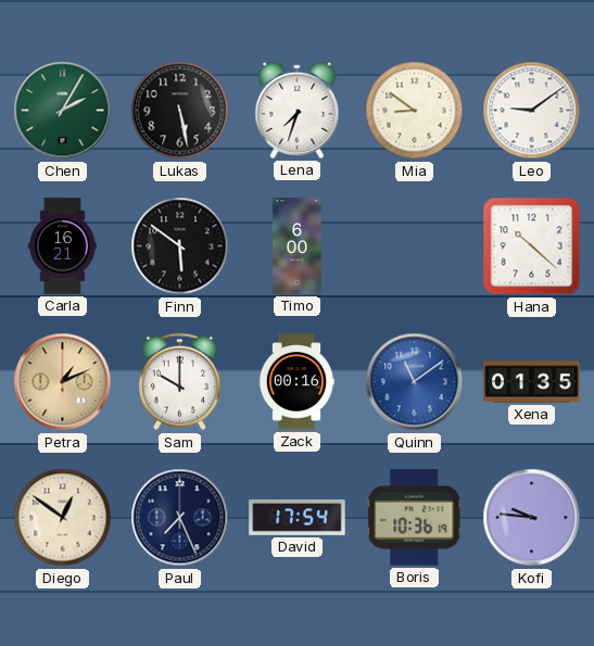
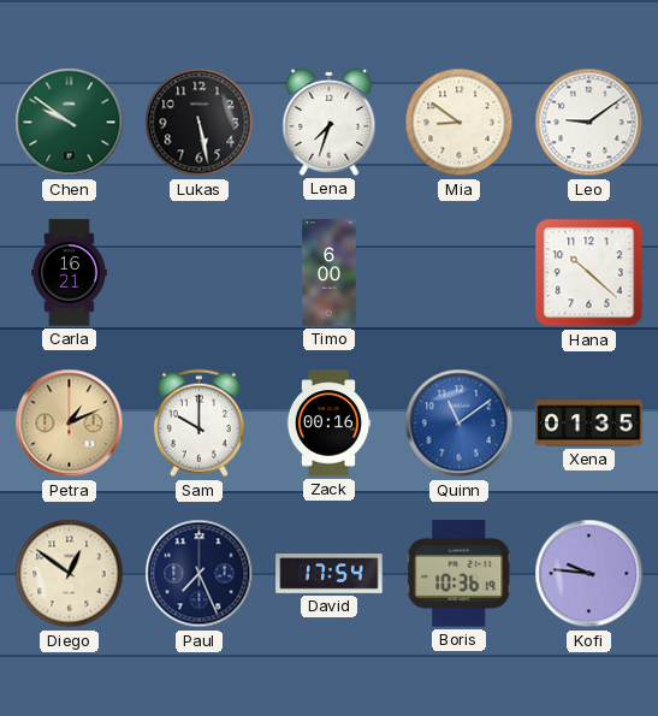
Chen: 2:05 -> 9:51
Finn: 5:51 -> none
